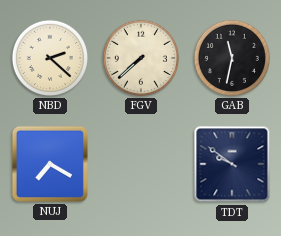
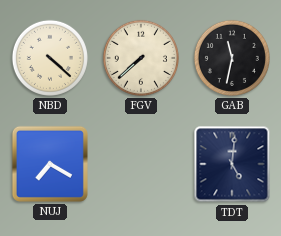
NBD: 2:22 -> 4:22
TDT: 9:51 -> 5:01
